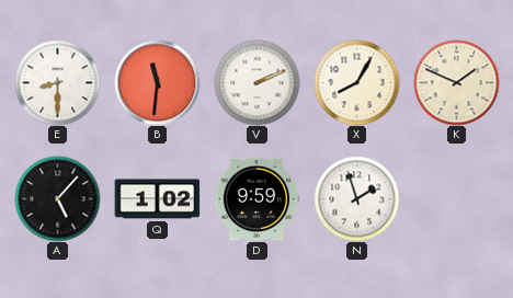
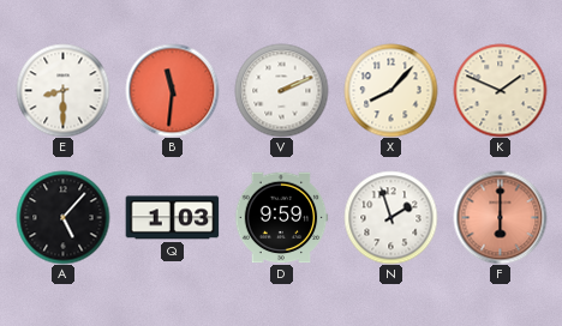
X: 8:05 -> 8:07
Q: 1:02 -> 1:03
F: none -> 6:00
